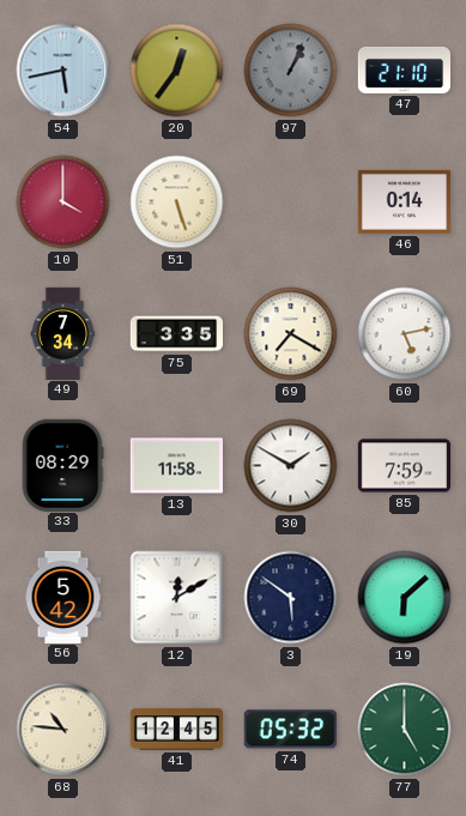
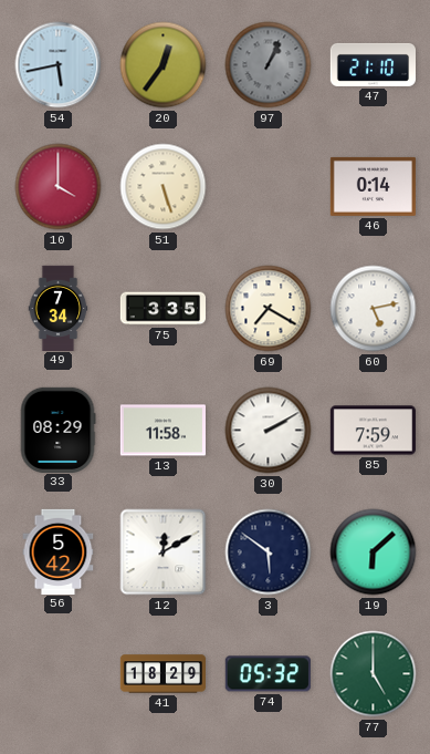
30: 1:50 -> 2:10
68: 10:46 -> none
41: 12:45 -> 18:29
